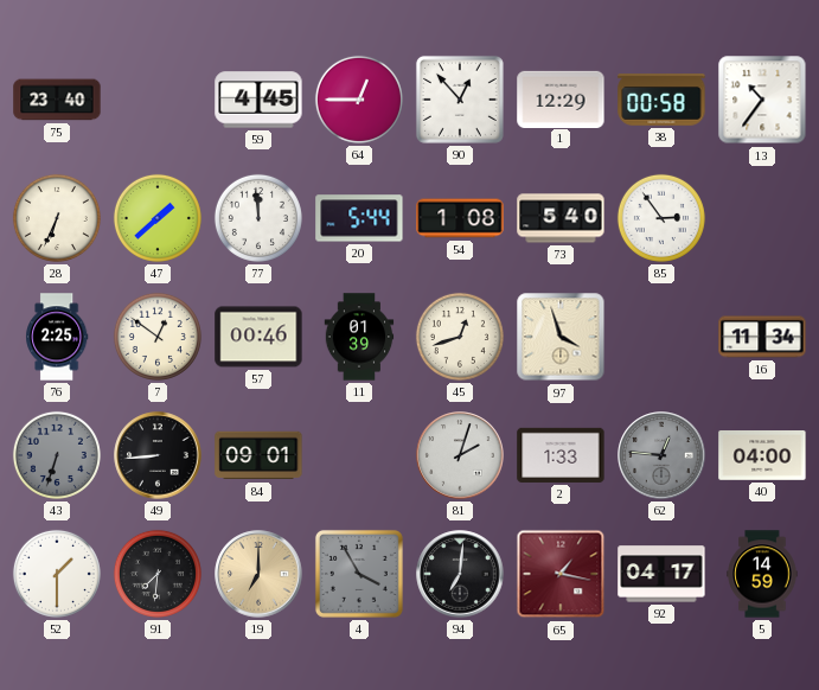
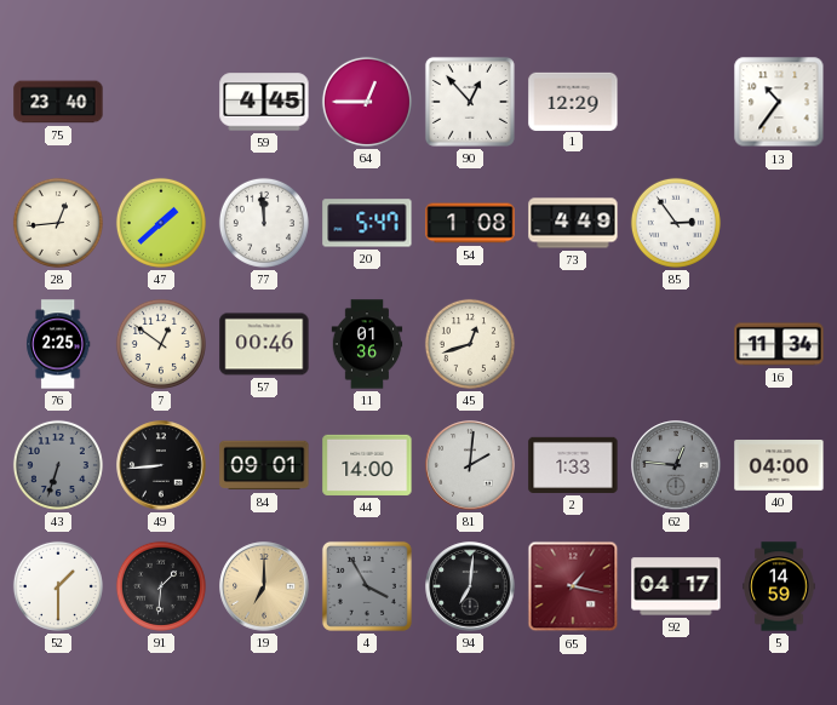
38: 00:58 -> none
28: 6:34 -> 12:44
20: 5:44 -> 5:47
73: 5:40 -> 4:49
11: 01:39 -> 01:36
97: 3:57 -> none
44: none -> 14:00
81: 2:03 -> 2:01
91: 7:31 -> 1:31
